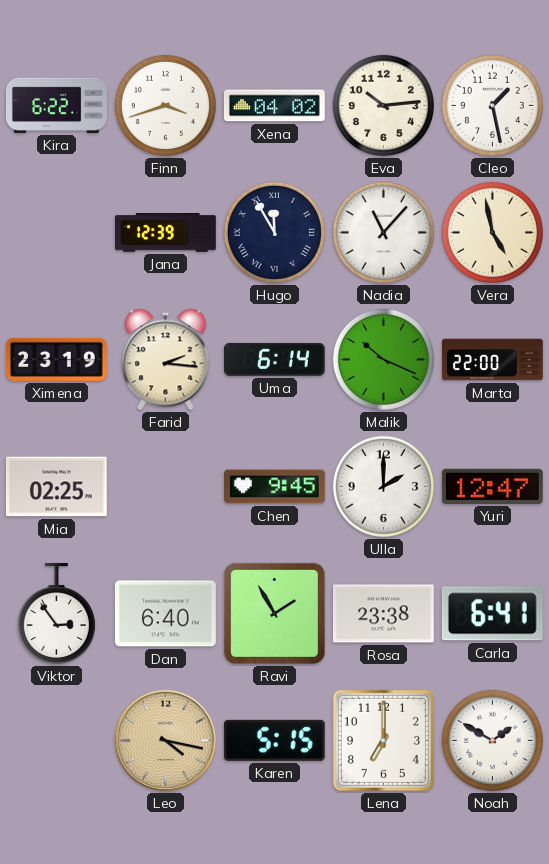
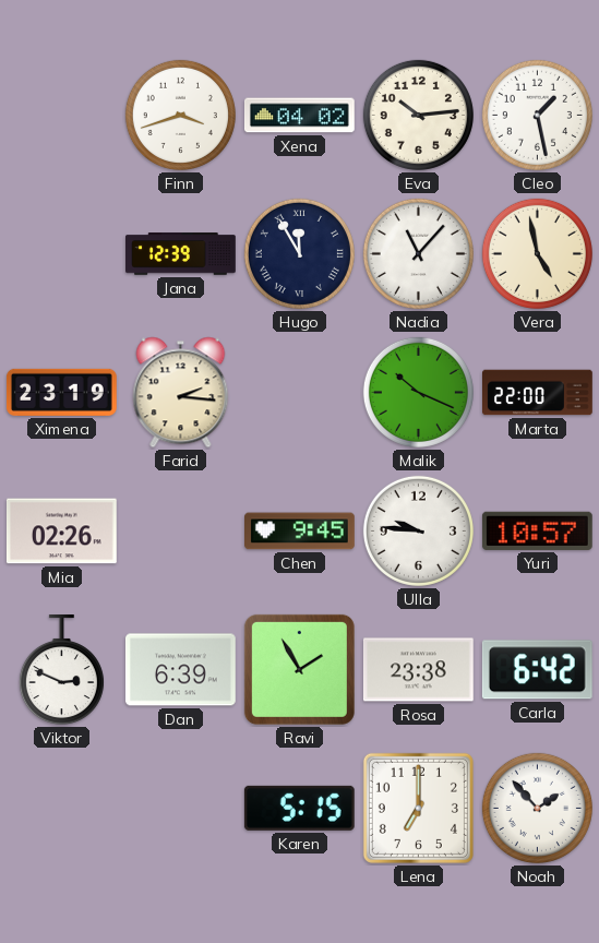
Kira: 6:22 -> none
Uma: 6:14 -> none
Mia: 02:25 -> 02:26
Ulla: 2:00 -> 9:46
Yuri: 12:47 -> 10:57
Viktor: 2:54 -> 2:49
Dan: 6:40 -> 6:39
Carla: 6:41 -> 6:42
Leo: 4:17 -> none
Noah: 1:50 -> 1:53
